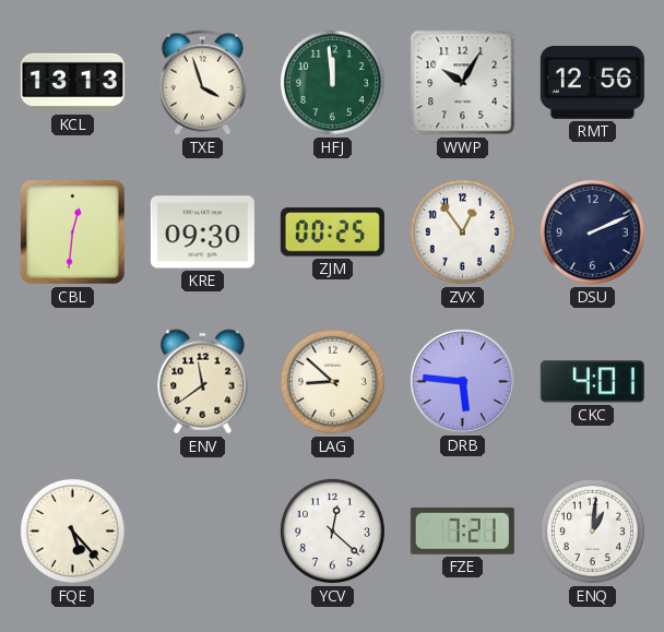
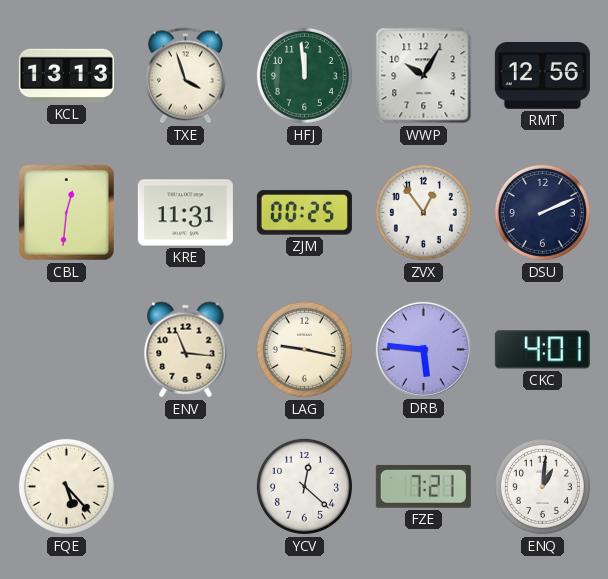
KRE: 09:30 -> 11:31
ENV: 11:39 -> 11:16
LAG: 8:52 -> 9:17
